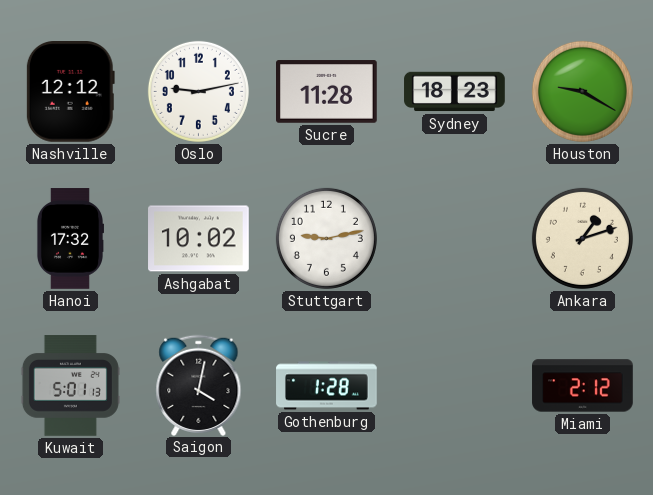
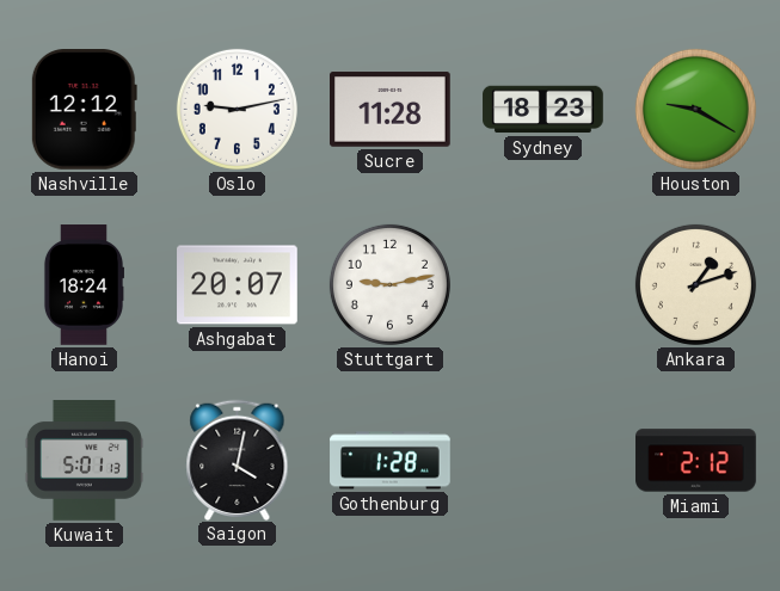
Hanoi: 17:32 -> 18:24
Ashgabat: 10:02 -> 20:07
